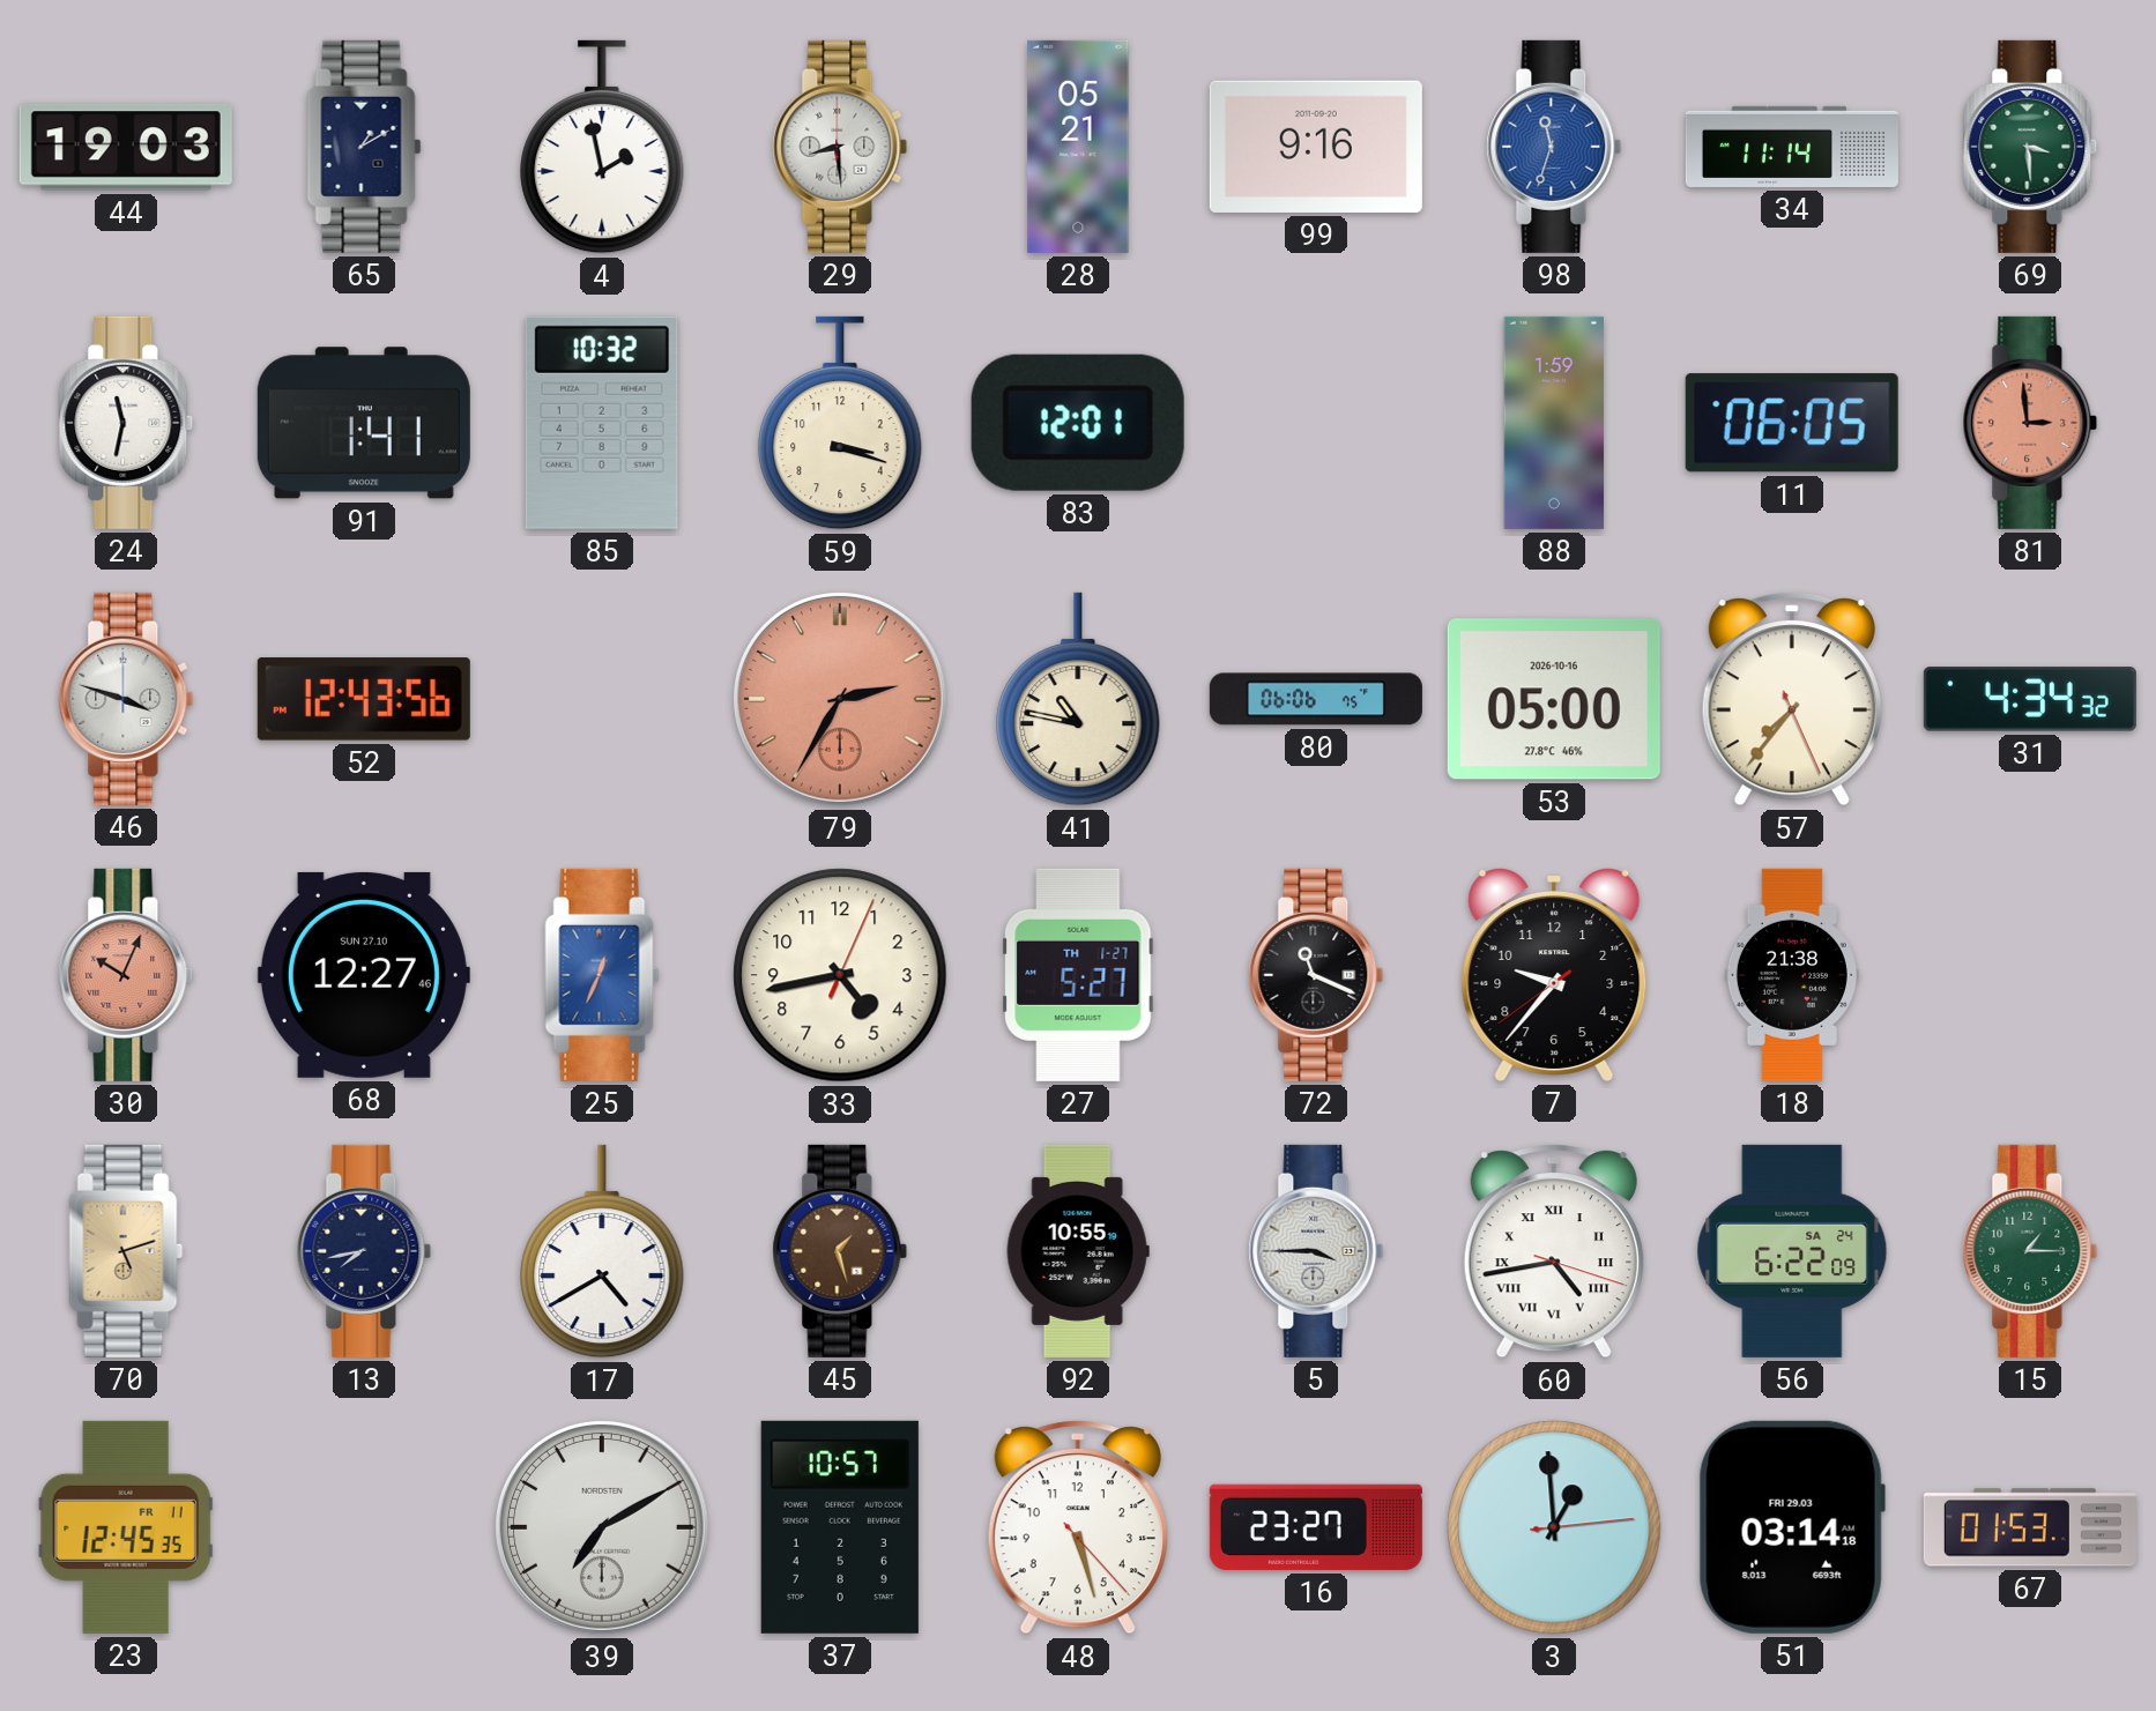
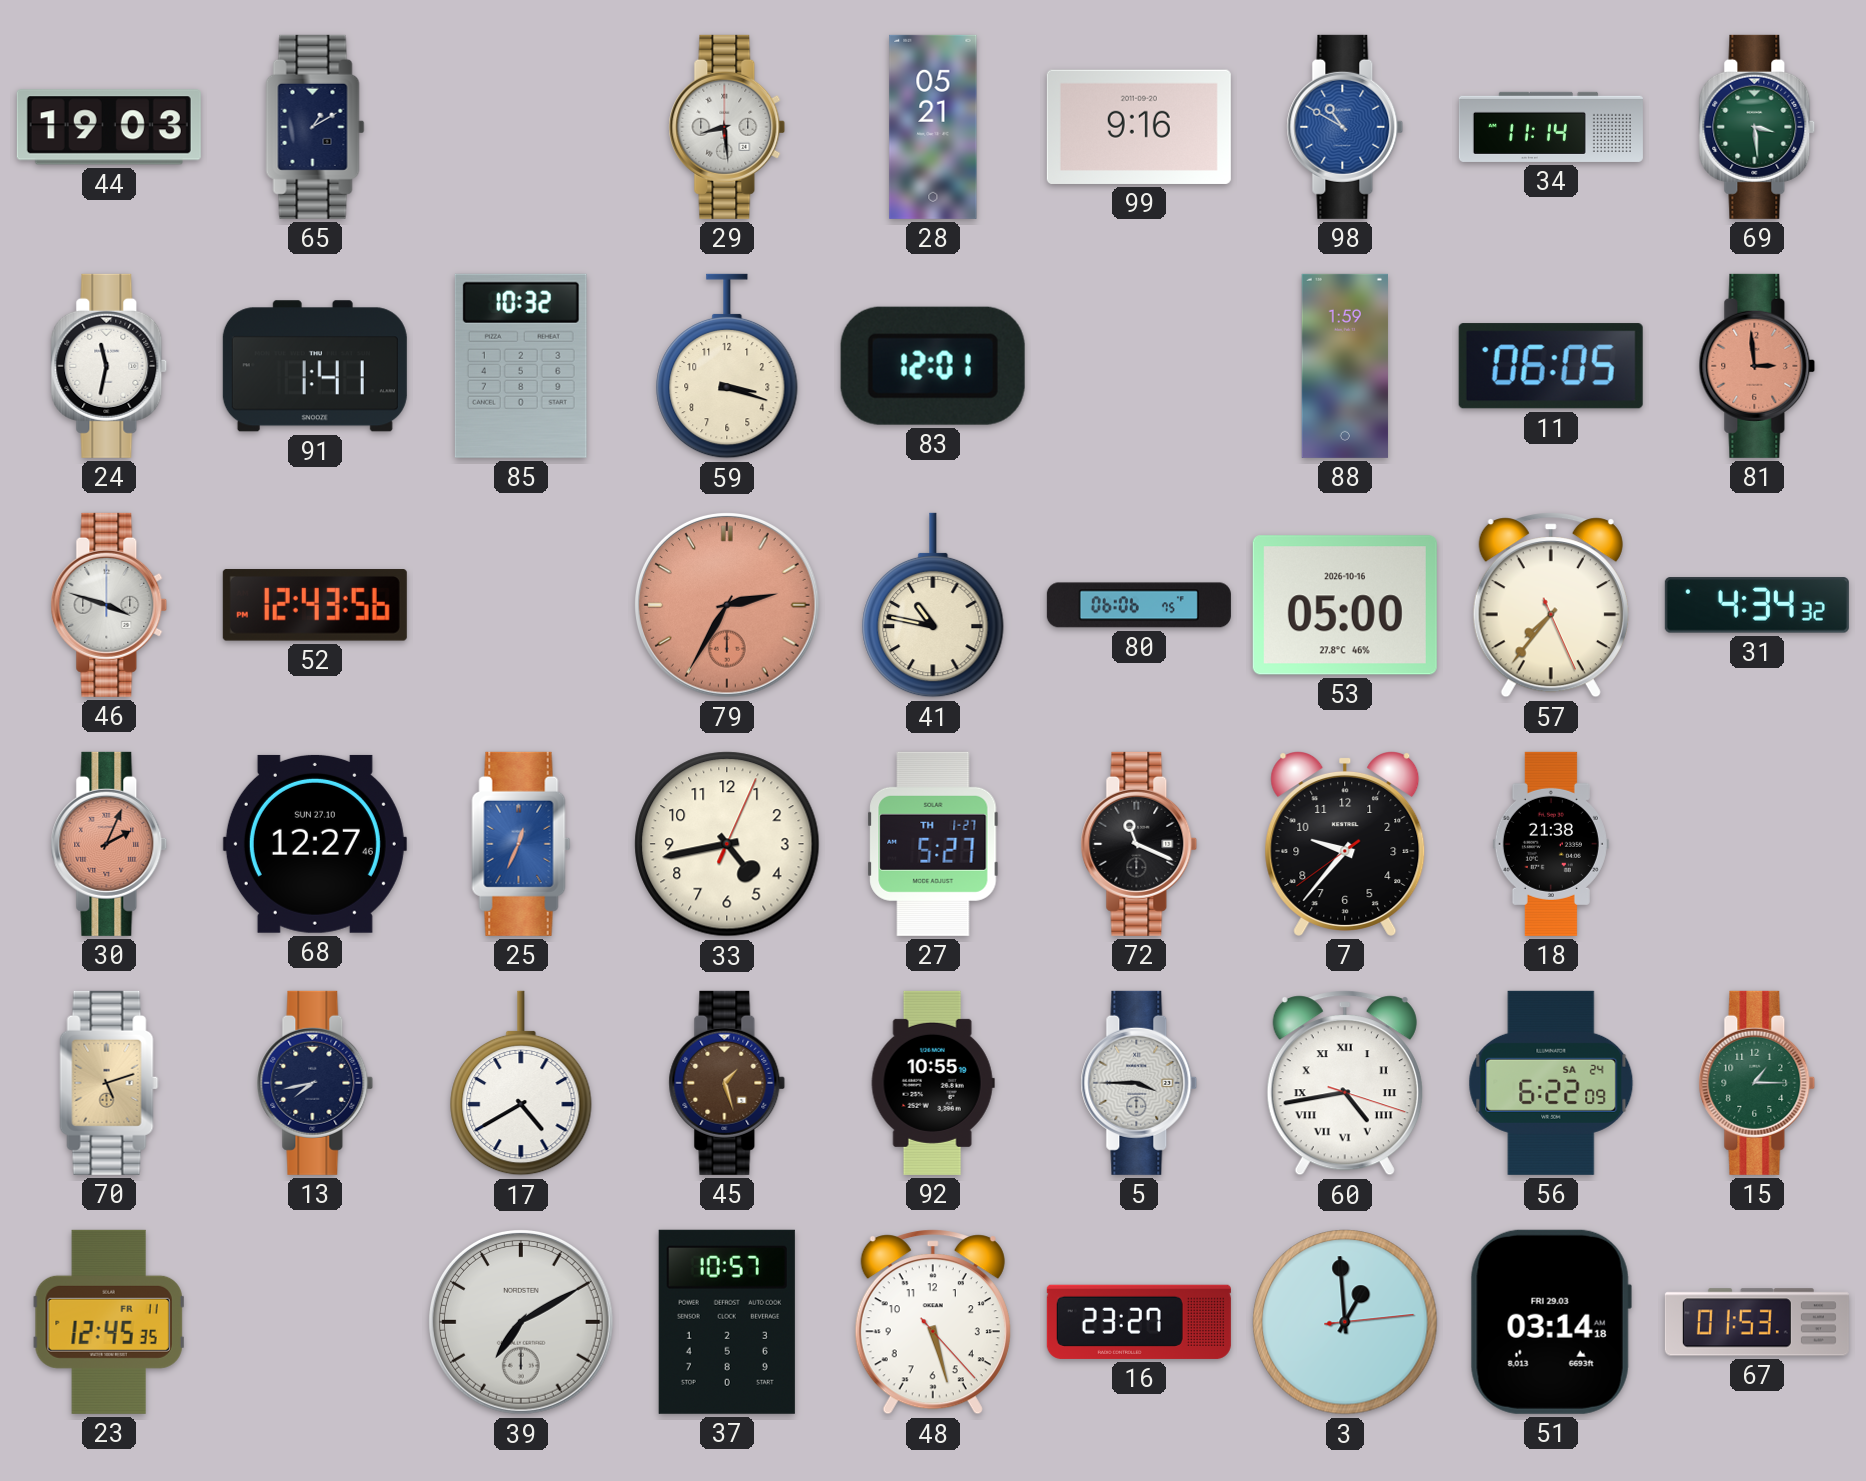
4: 1:58 -> none
98: 11:33 -> 10:50
30: 10:04 -> 2:04
